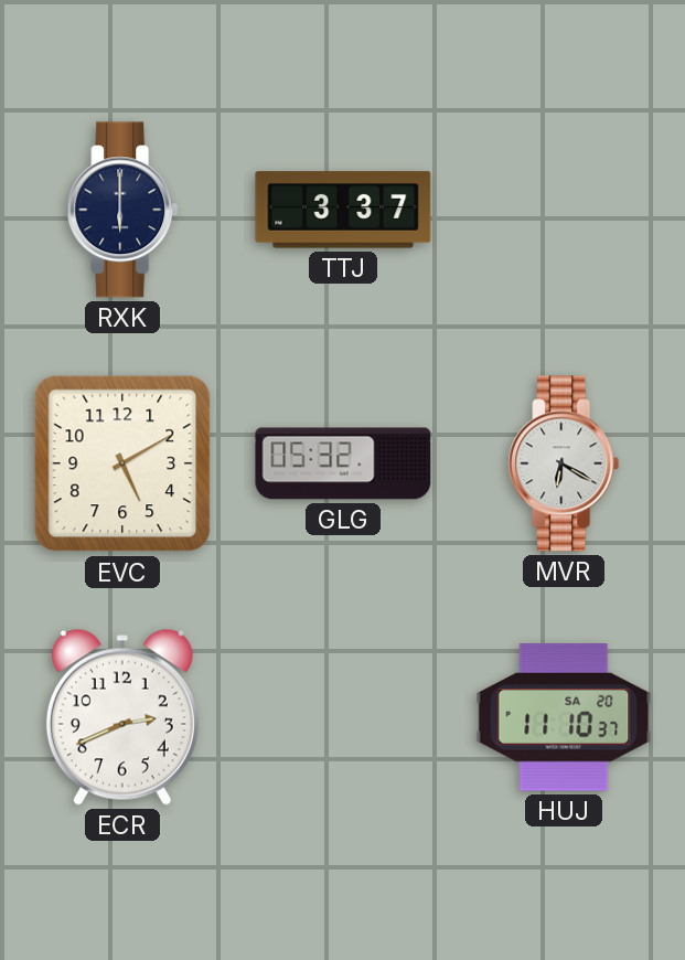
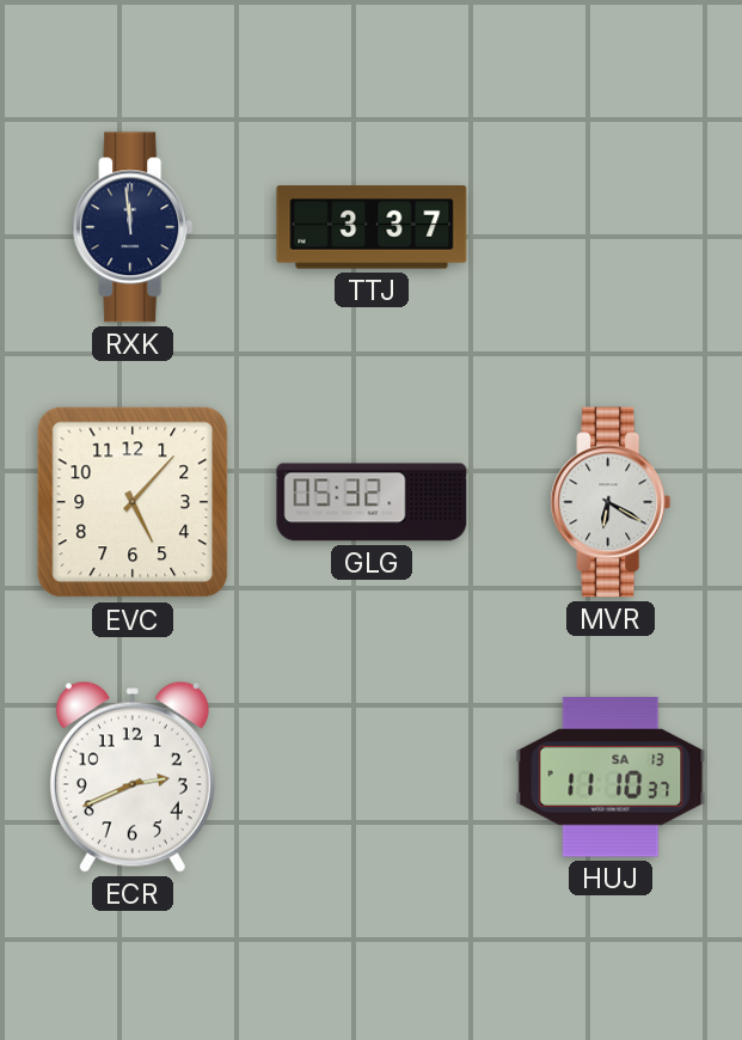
RXK: 6:00 -> 11:59
EVC: 5:10 -> 5:07
HUJ date: SA 20 -> SA 13
